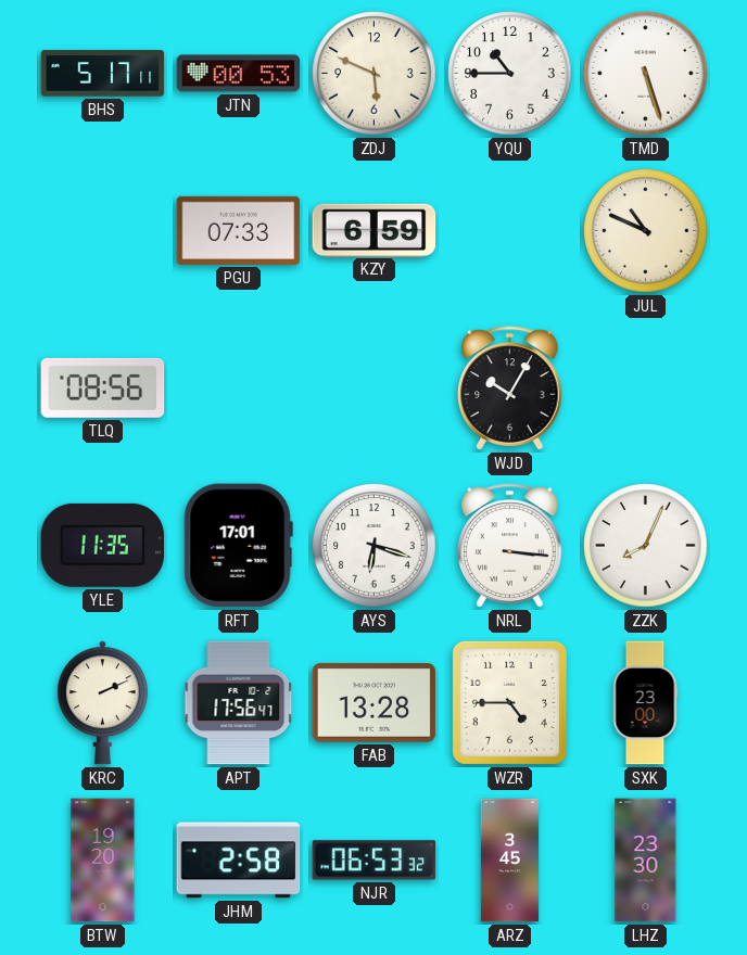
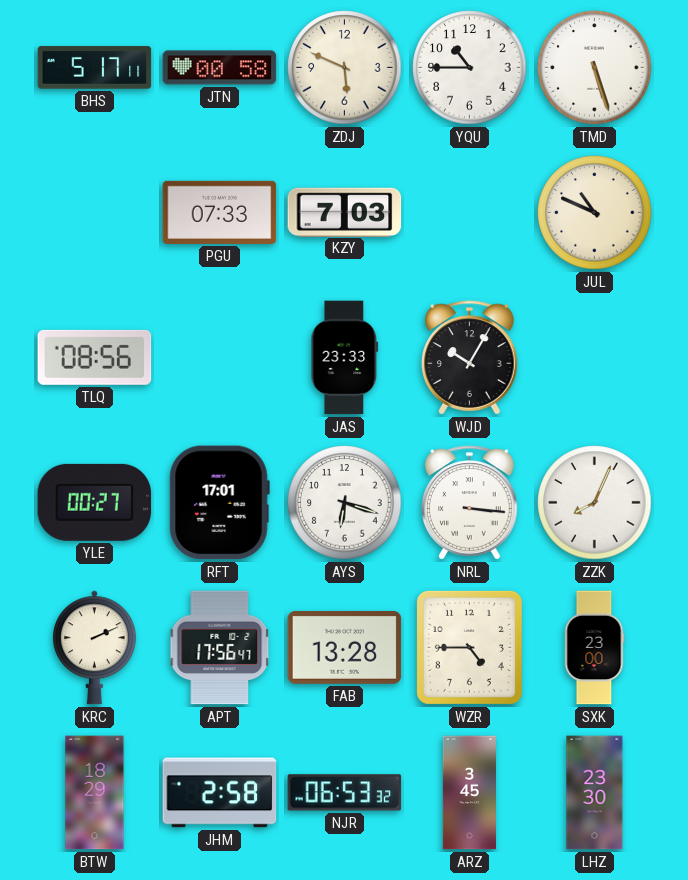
JTN: 00:53 -> 00:58
KZY: 6:59 -> 7:03
JAS: none -> 23:33
YLE: 11:35 -> 00:27
BTW: 19:20 -> 18:29
